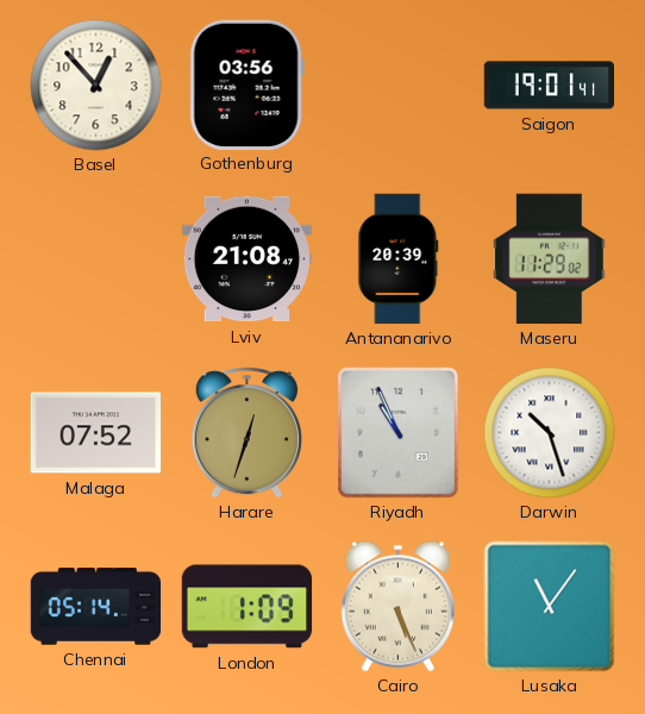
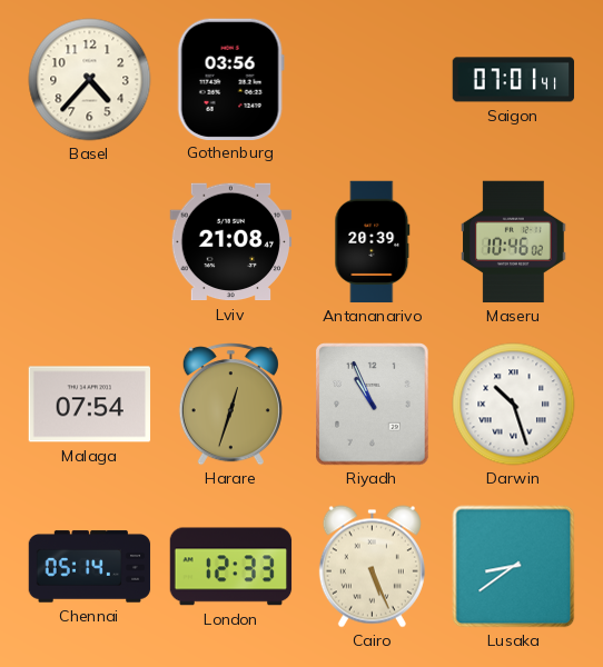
Basel: 12:53 -> 4:37
Saigon: 19:01 -> 07:01
Maseru: 11:29 -> 10:46
Malaga: 07:52 -> 07:54
London: 1:09 -> 12:33
Lusaka: 11:06 -> 8:39
